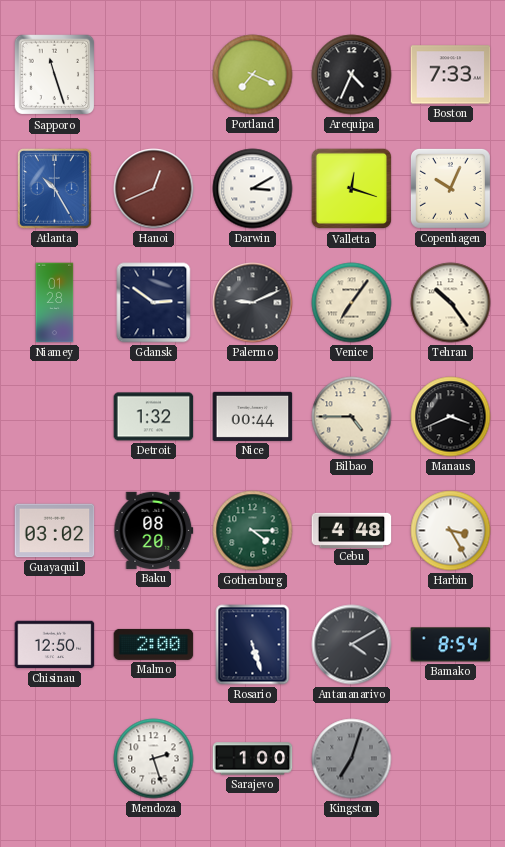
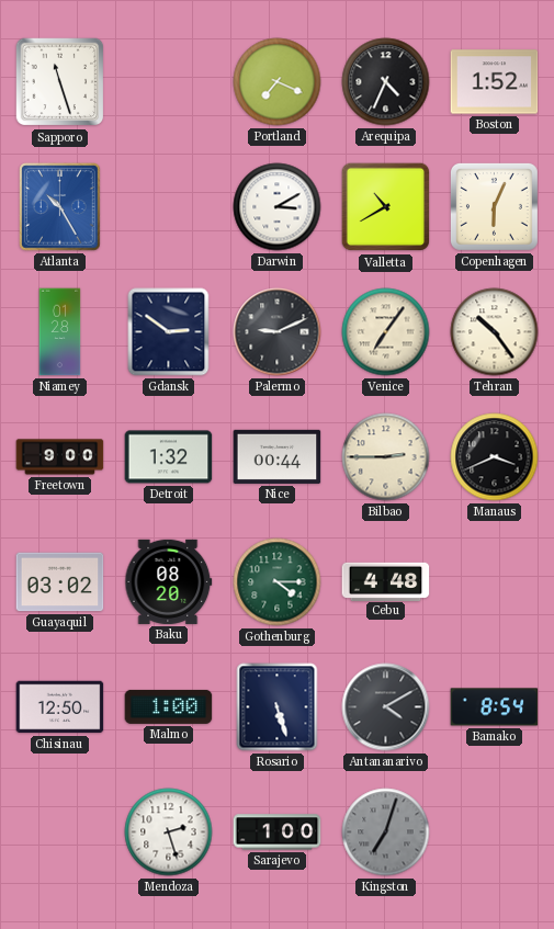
Boston: 7:33 -> 1:52
Hanoi: 12:41 -> none
Valletta: 12:18 -> 10:40
Copenhagen: 10:04 -> 6:04
Freetown: none -> 9:00
Bilbao: 4:45 -> 2:45
Harbin: 3:25 -> none
Malmo: 2:00 -> 1:00
